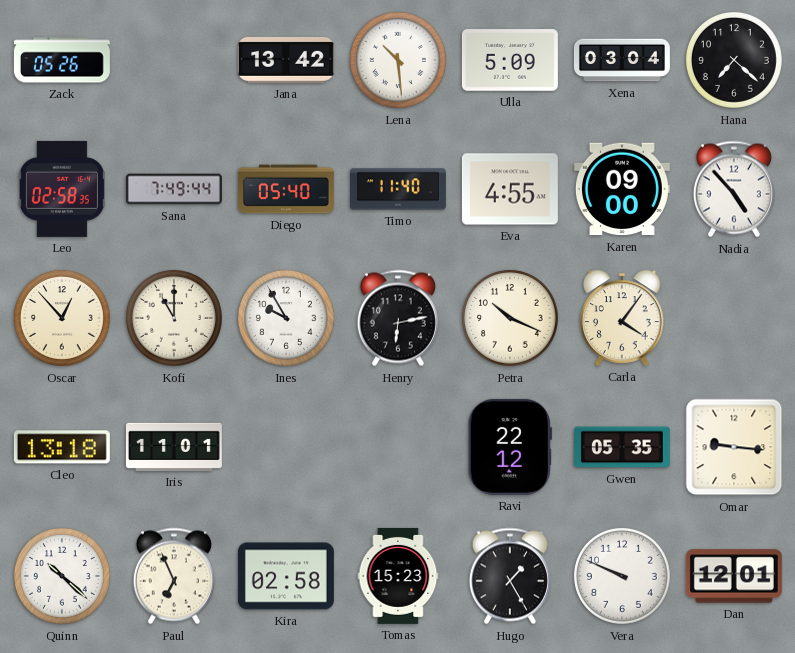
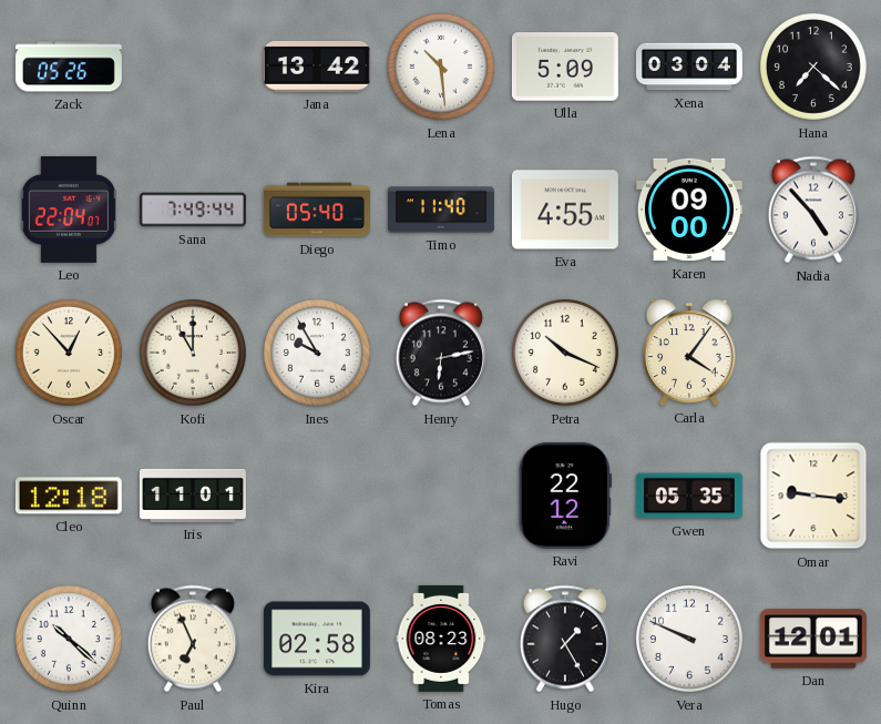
Leo: 02:58 -> 22:04
Cleo: 13:18 -> 12:18
Tomas: 15:23 -> 08:23
